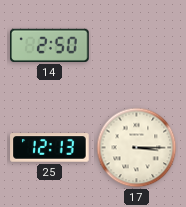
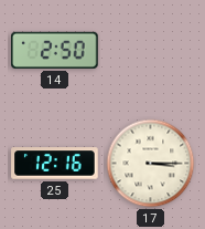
25: 12:13 -> 12:16
